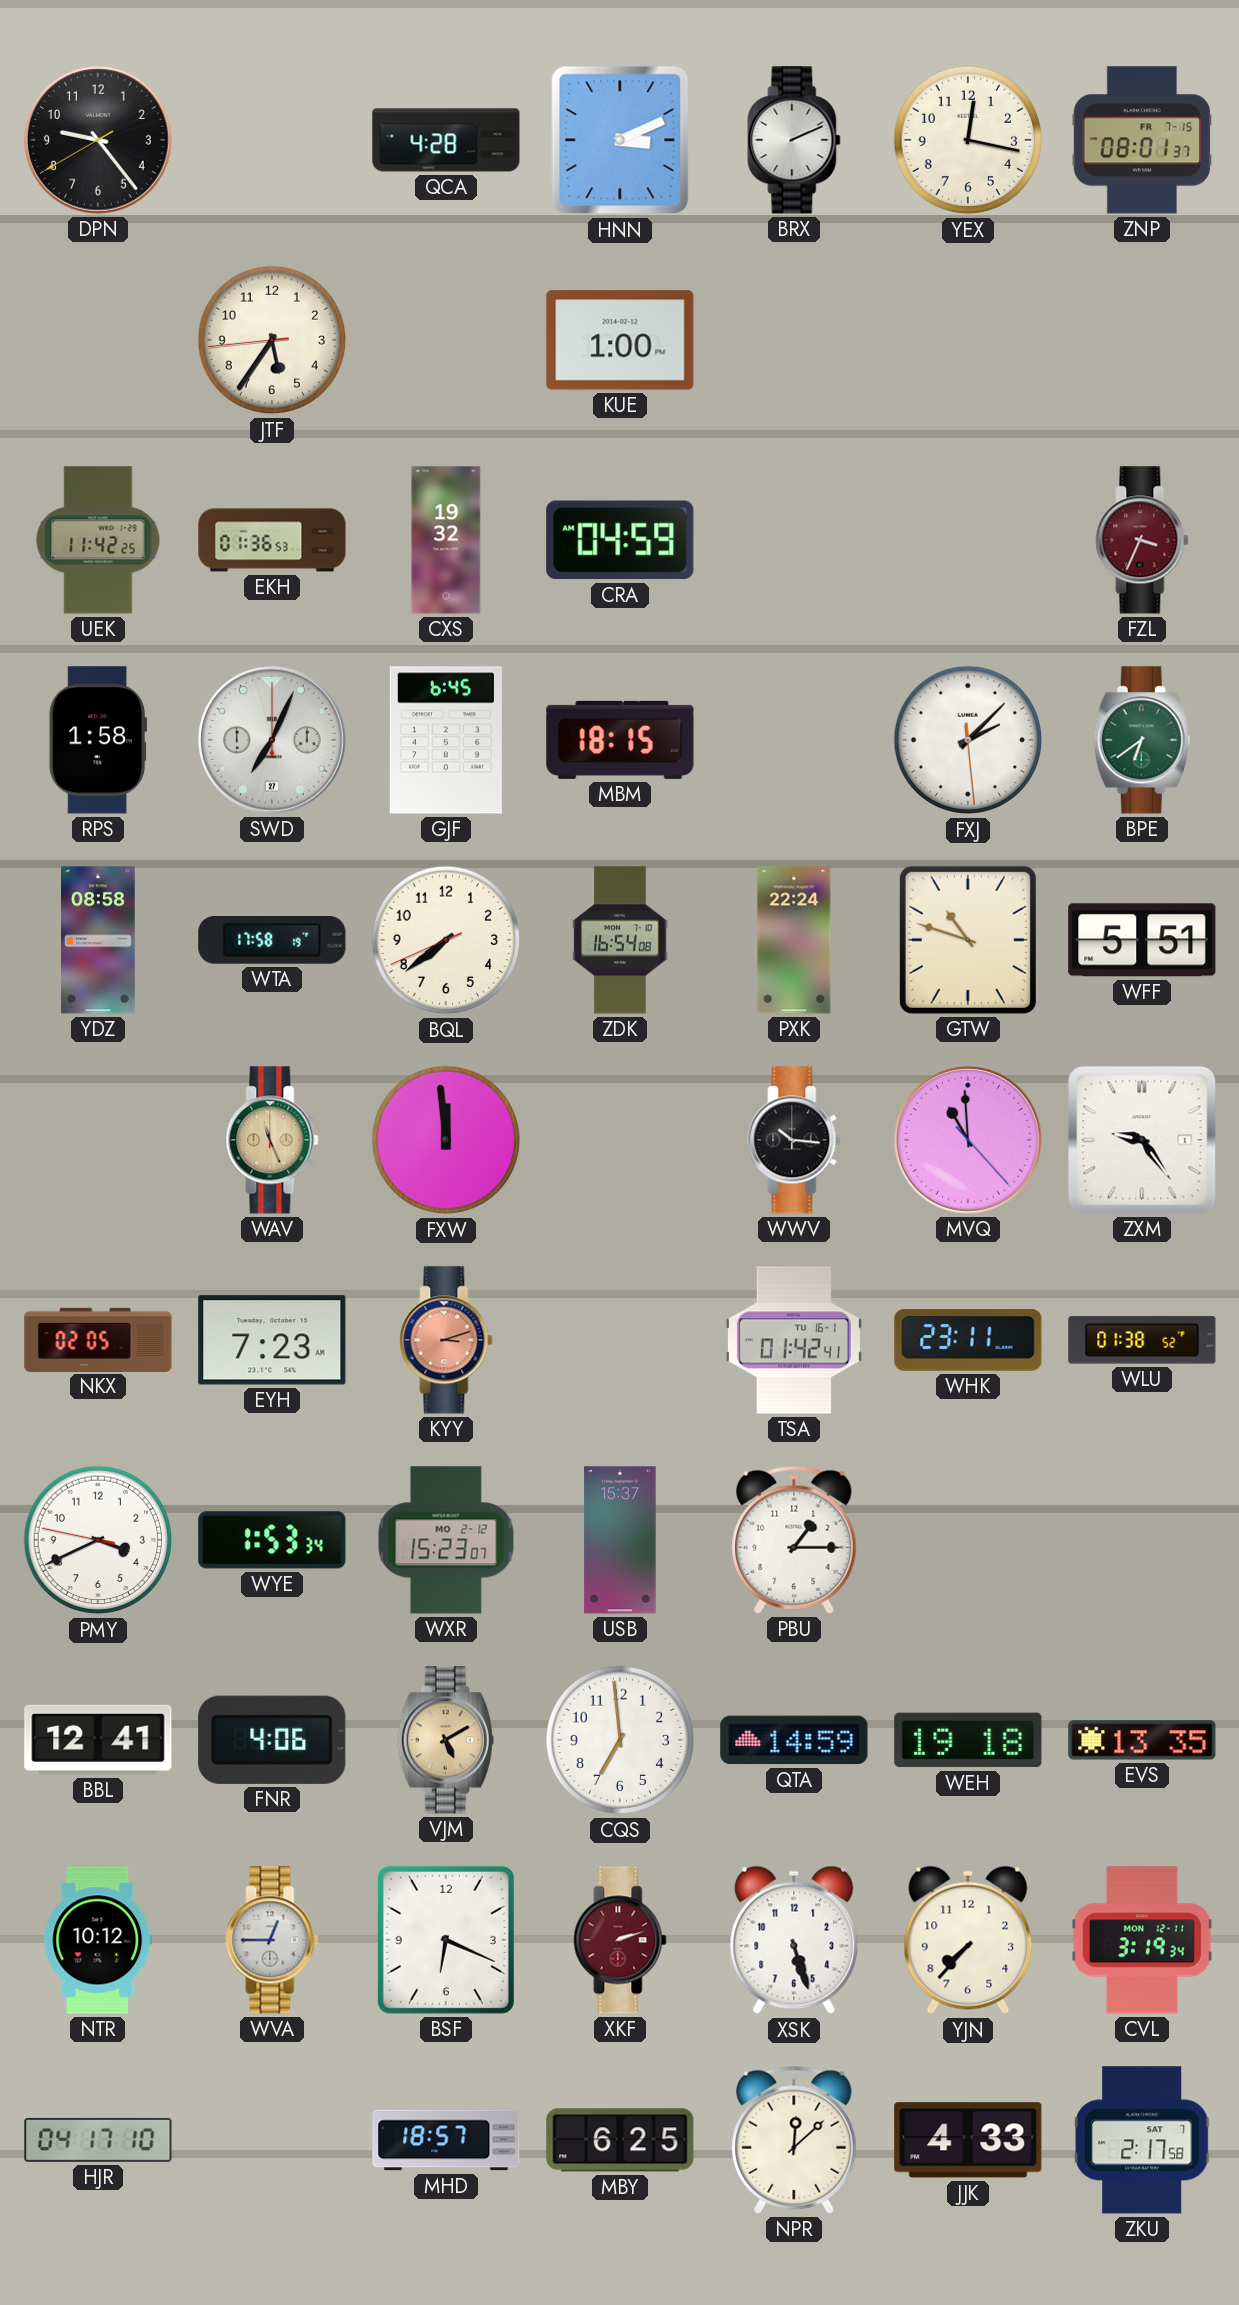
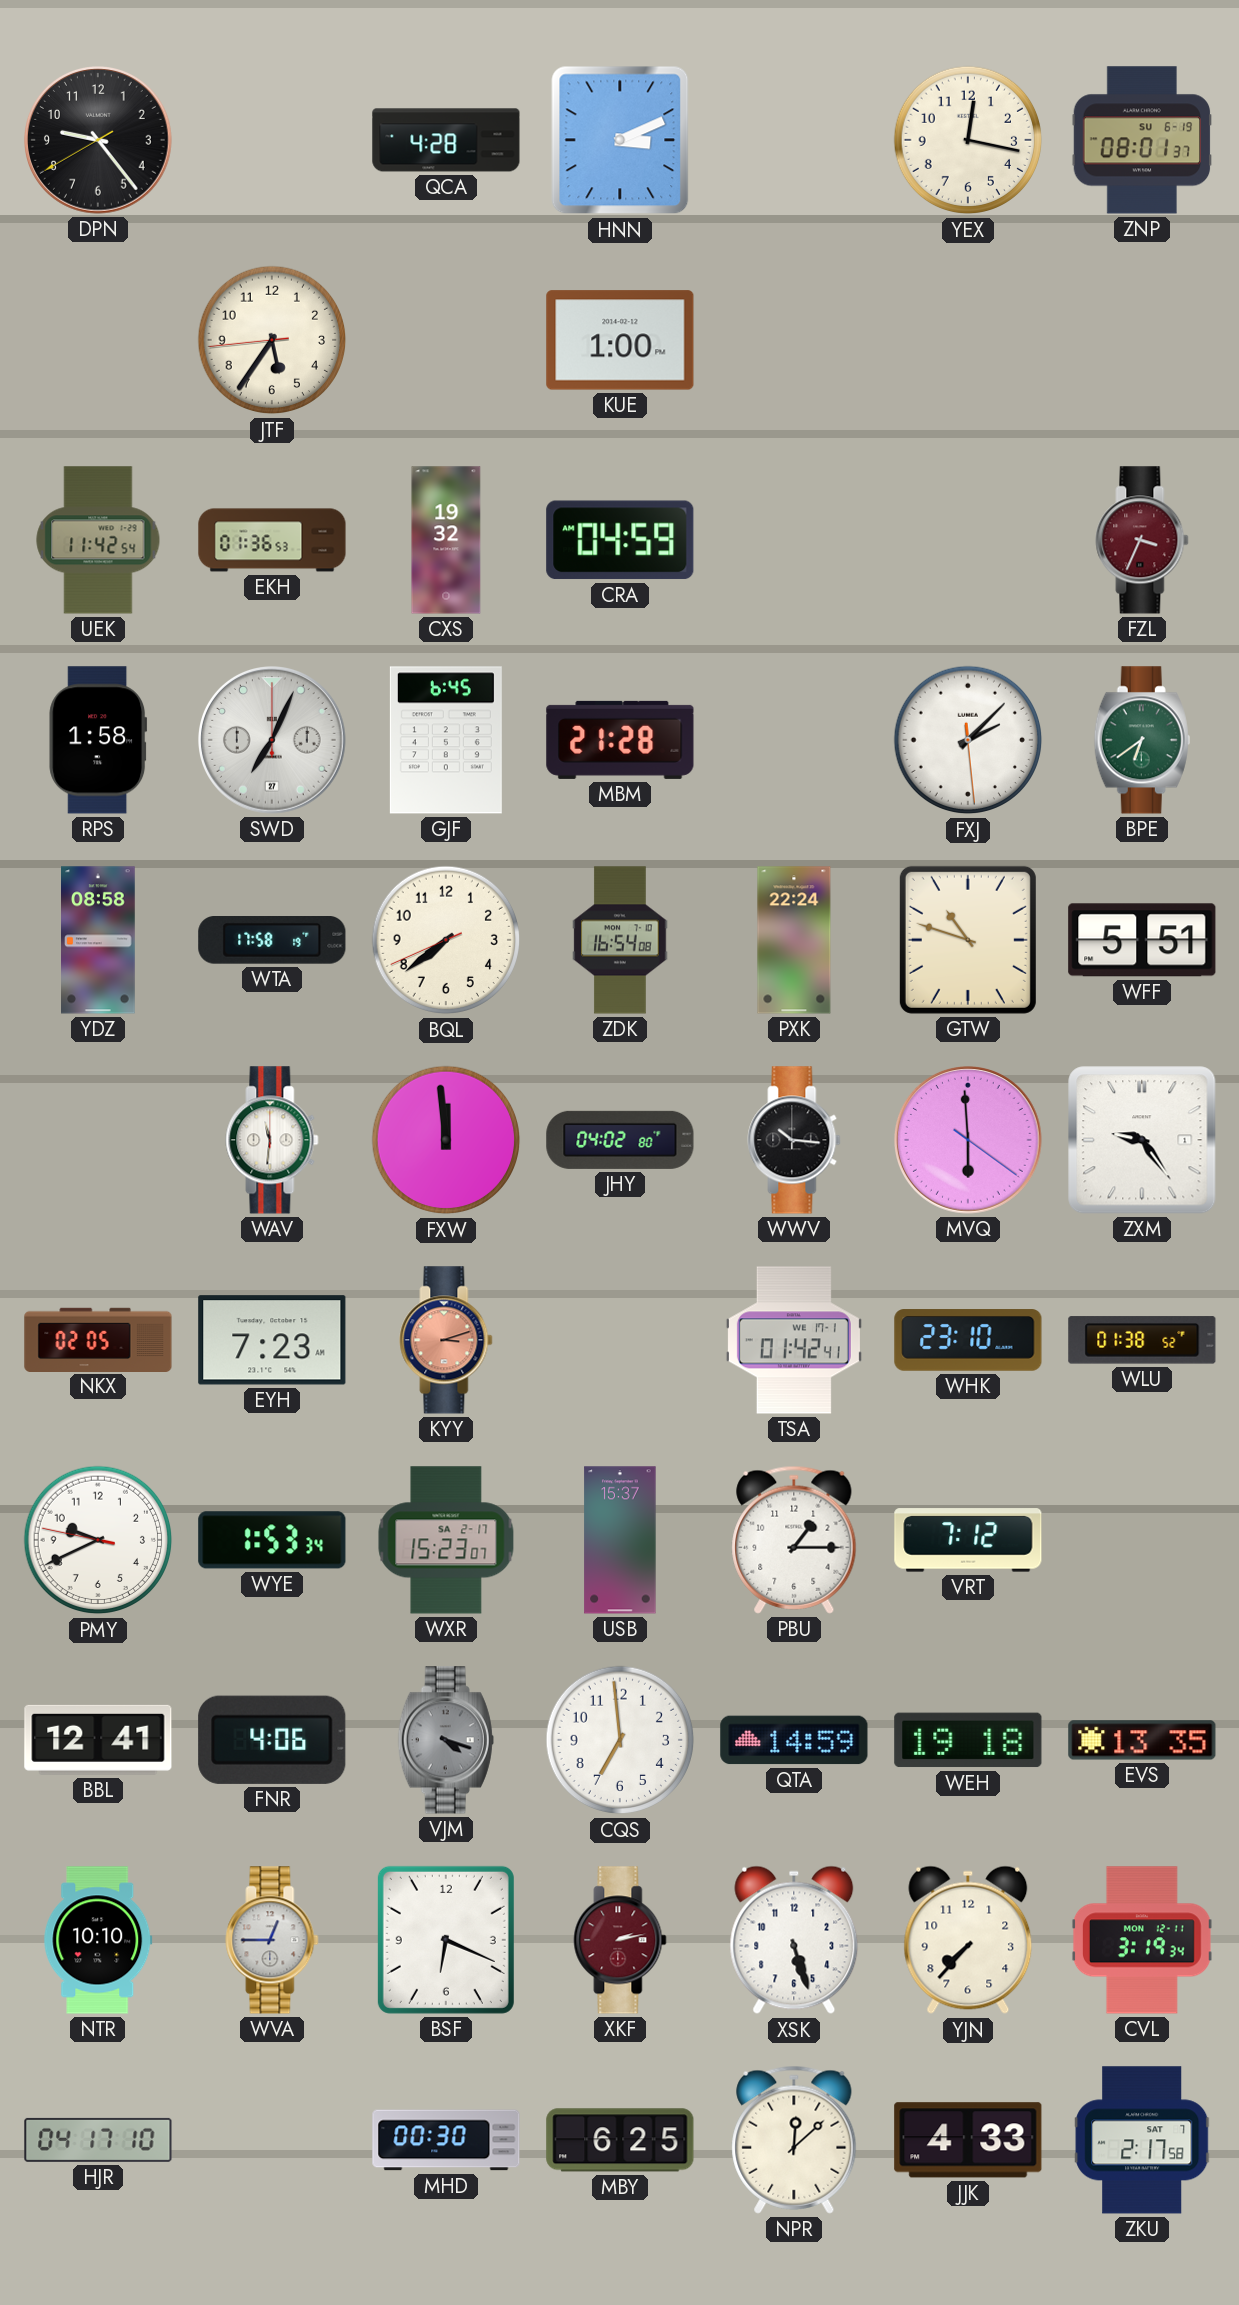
BRX: 2:11 -> none
ZNP date: FR 7-15 -> SU 6-19
UEK: 11:42:25 -> 11:42:54
MBM: 18:15 -> 21:28
WAV: 11:26 -> 11:31
WAV dial: champagne -> white
JHY: none -> 04:02
MVQ: 10:59 -> 5:59
TSA date: TU 16-1 -> WE 17-1
WHK: 23:11 -> 23:10
PMY: 3:40 -> 9:40
WXR date: MO 2-12 -> SA 2-17
VRT: none -> 7:12
VJM: 5:10 -> 4:18
VJM dial: champagne -> grey
NTR: 10:12 -> 10:10
XKF: 2:12 -> 2:13
MHD: 18:57 -> 00:30
